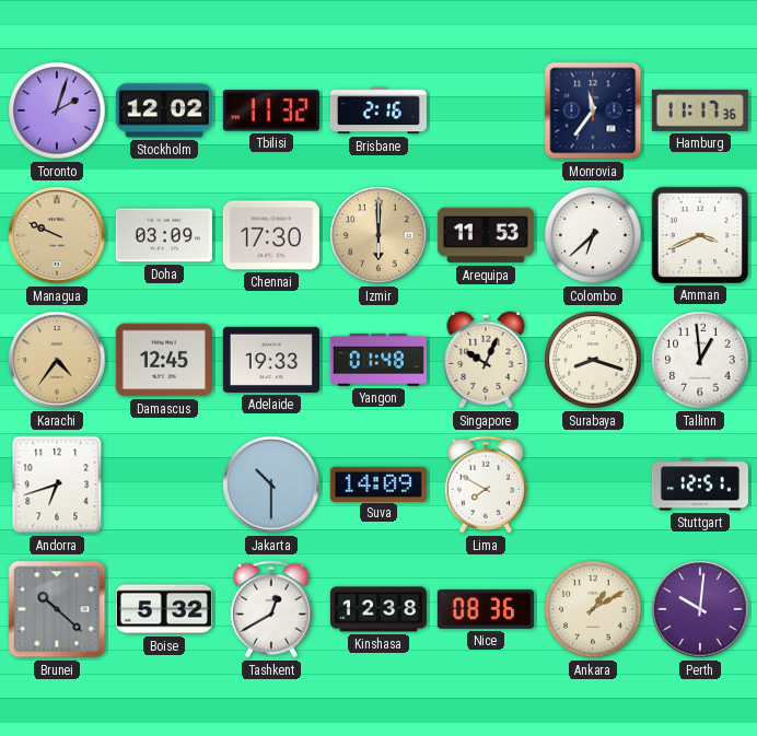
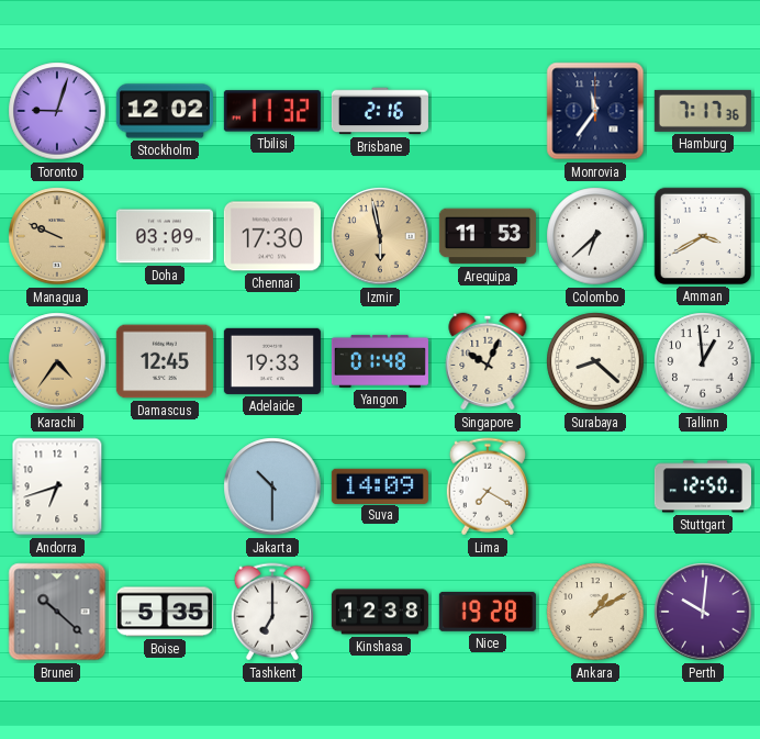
Toronto: 2:03 -> 9:03
Hamburg: 11:17 -> 7:17
Izmir: 6:00 -> 5:58
Amman: 3:41 -> 3:40
Surabaya: 8:18 -> 8:22
Lima: 7:50 -> 7:20
Stuttgart: 12:51 -> 12:50
Boise: 5:32 -> 5:35
Tashkent: 12:40 -> 7:00
Nice: 08:36 -> 19:28
